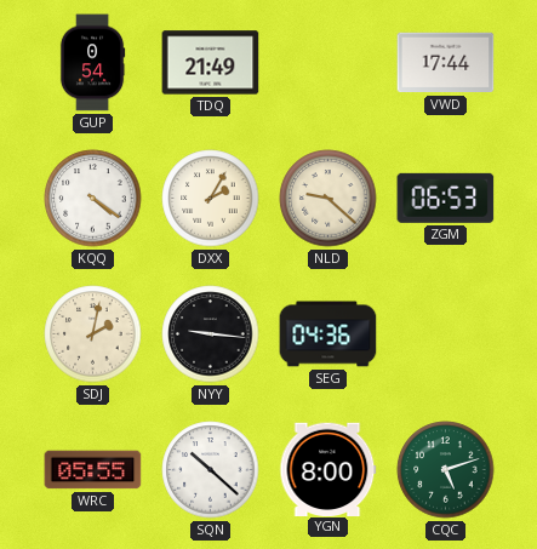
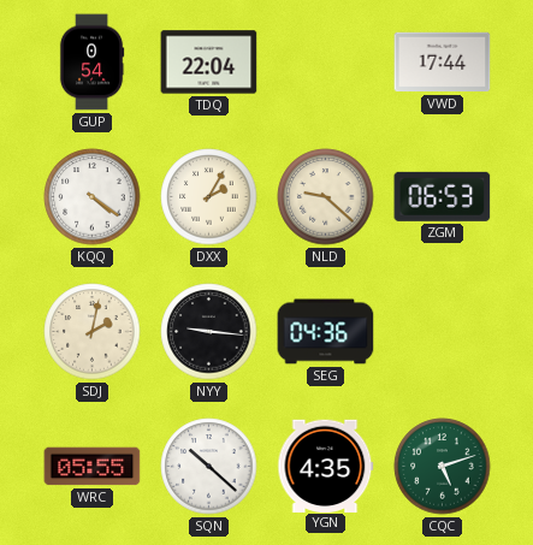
TDQ: 21:49 -> 22:04
YGN: 8:00 -> 4:35
